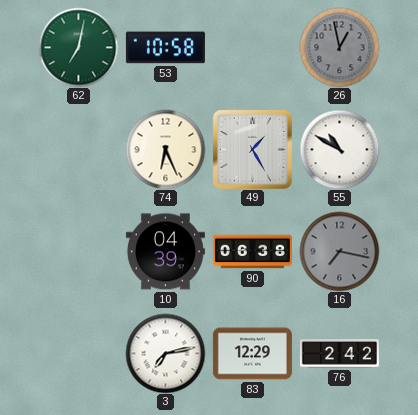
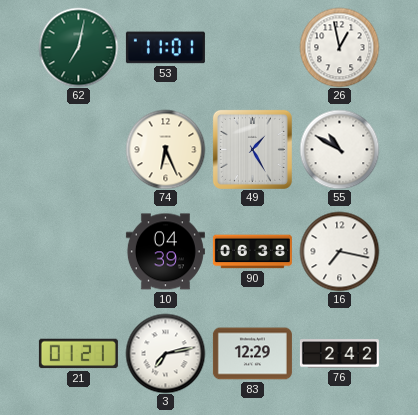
53: 10:58 -> 11:01
26 dial: grey -> white
16 dial: grey -> white
21: none -> 01:21
